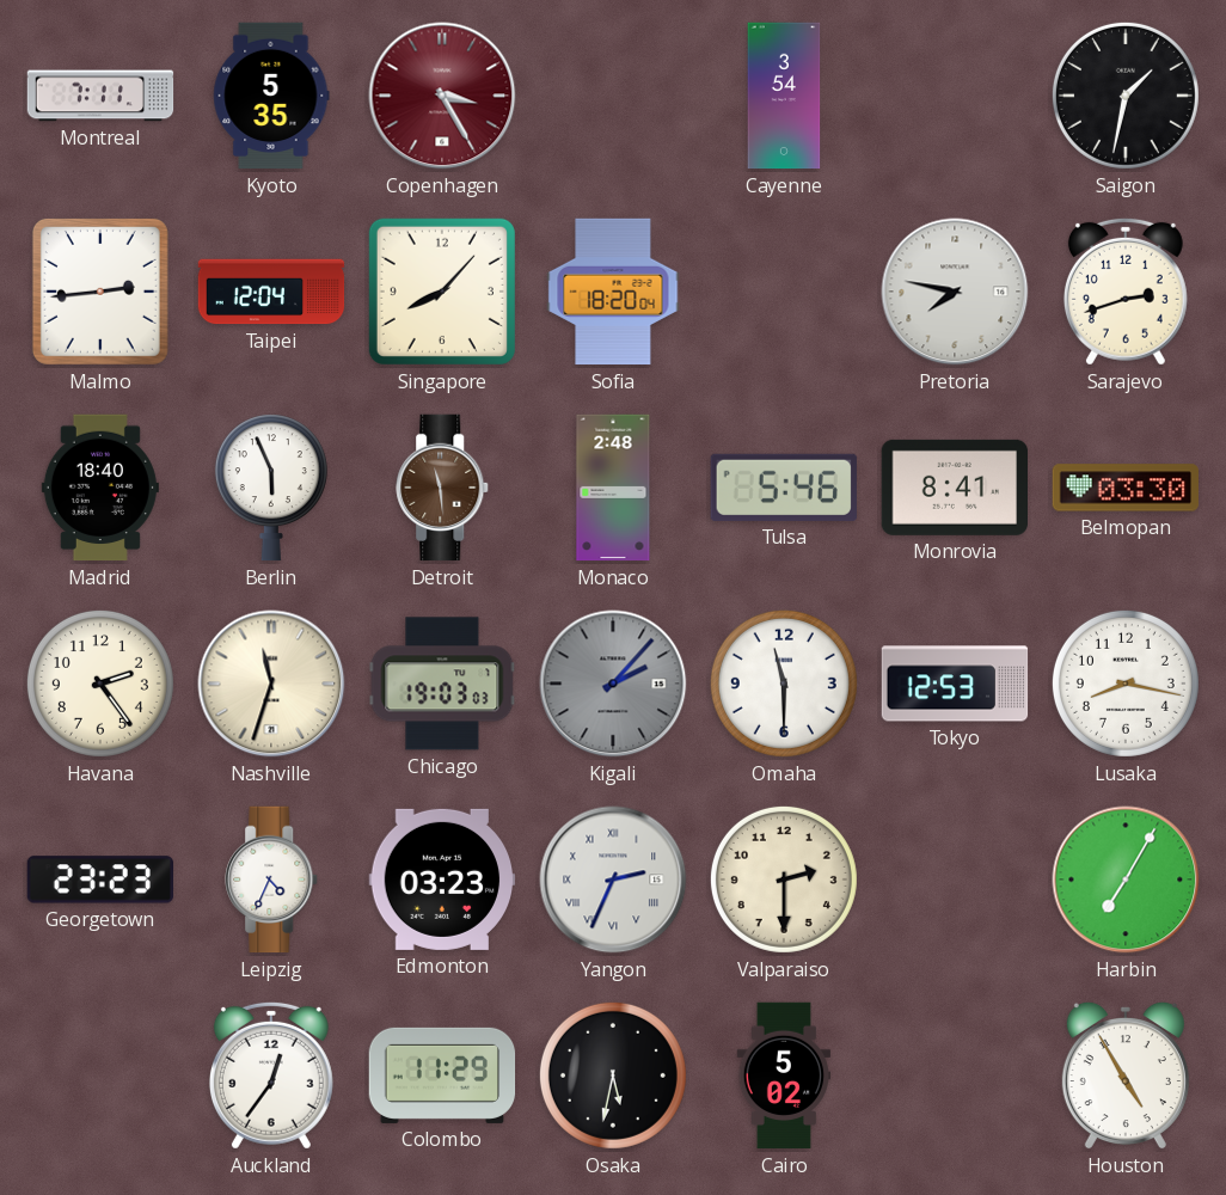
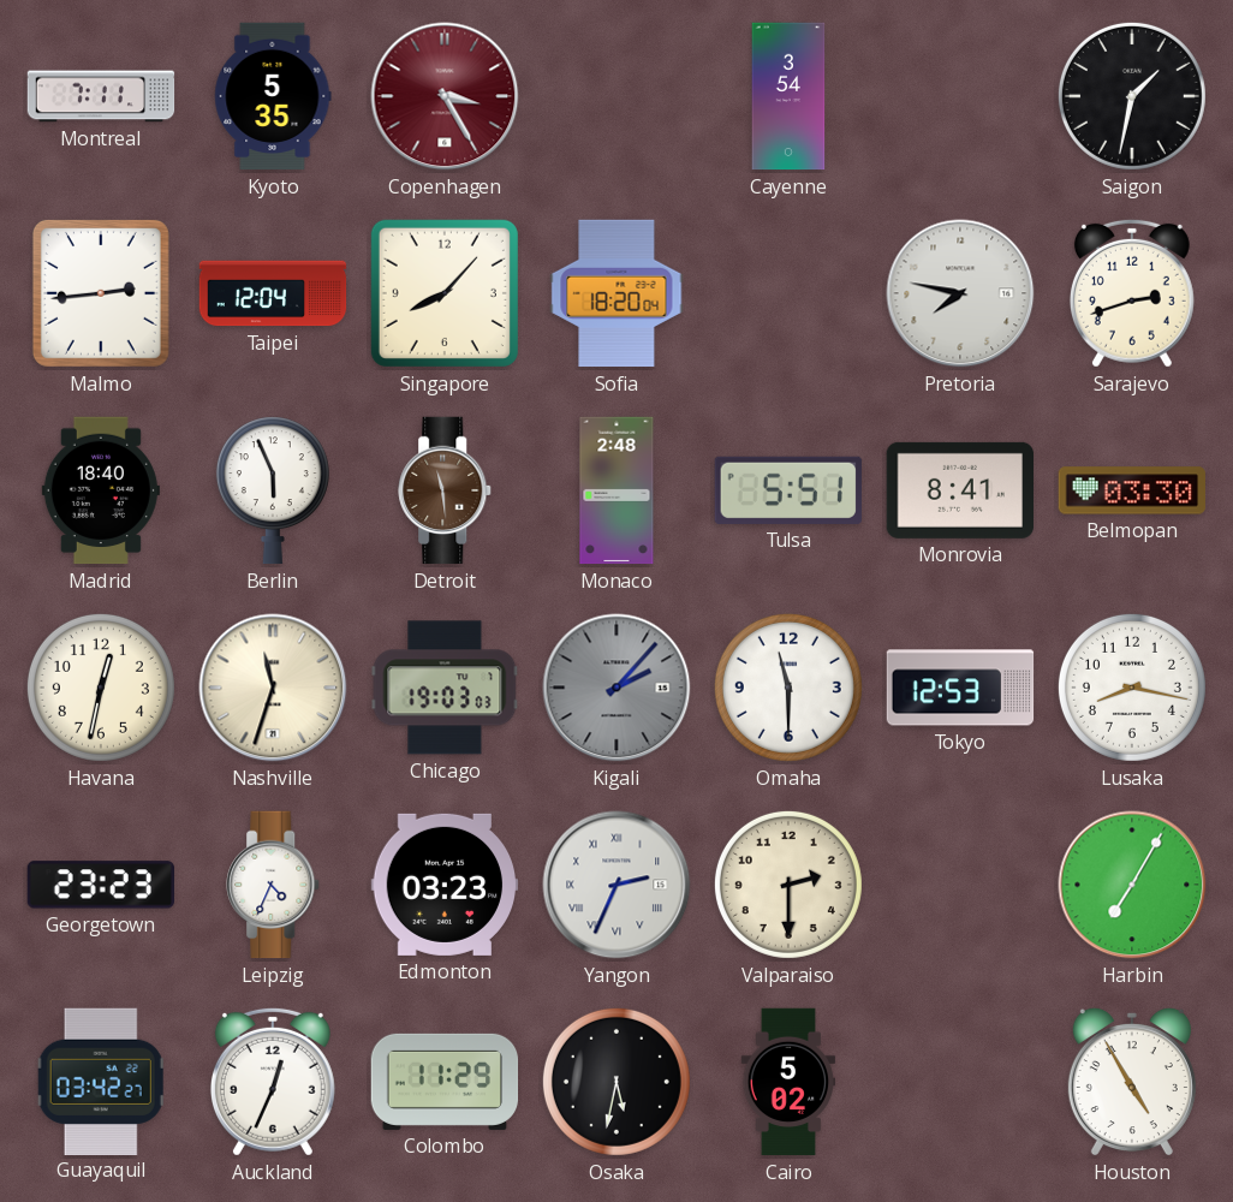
Tulsa: 5:46 -> 5:51
Havana: 2:24 -> 12:32
Guayaquil: none -> 03:42
Auckland: 12:36 -> 12:34
